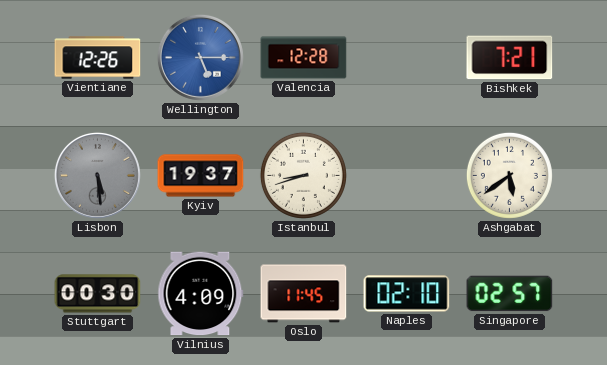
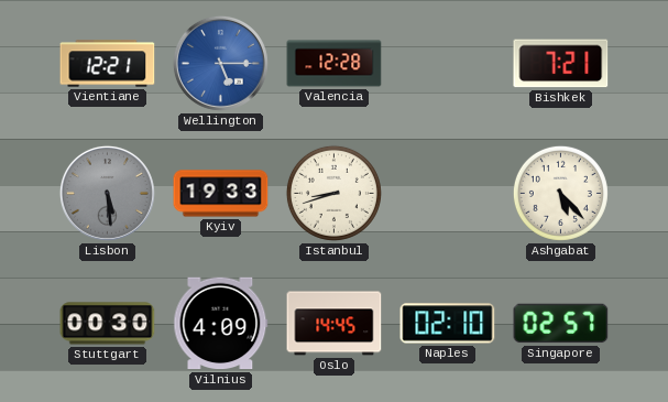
Vientiane: 12:26 -> 12:21
Kyiv: 19:37 -> 19:33
Ashgabat: 5:39 -> 5:23
Oslo: 11:45 -> 14:45
